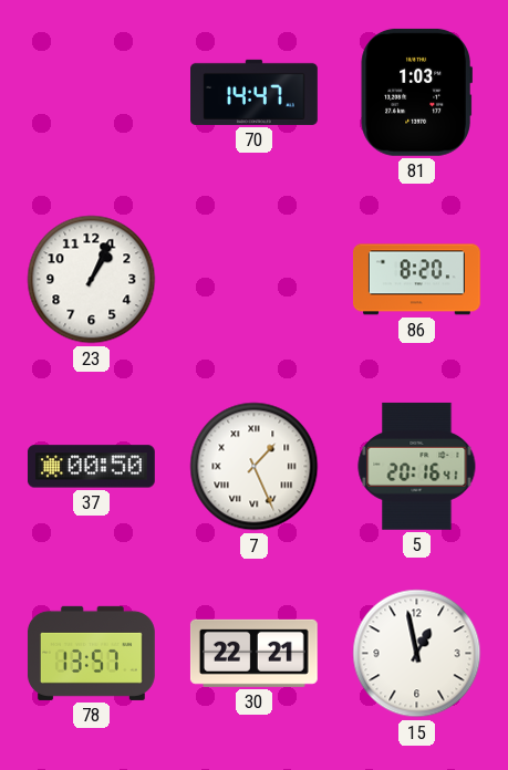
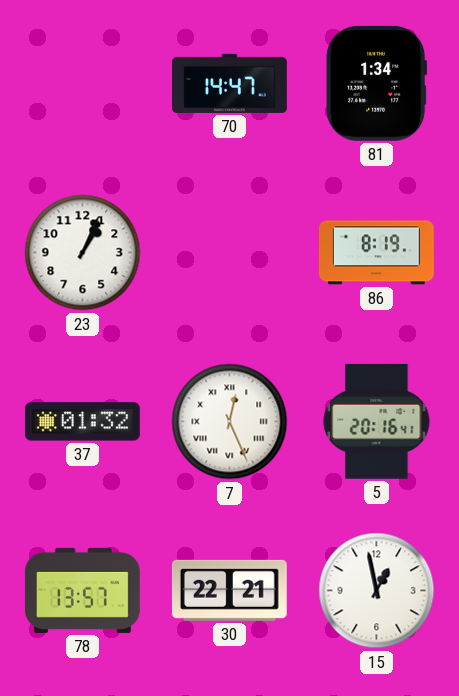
81: 1:03 -> 1:34
86: 8:20 -> 8:19
37: 00:50 -> 01:32
7: 1:26 -> 12:26
